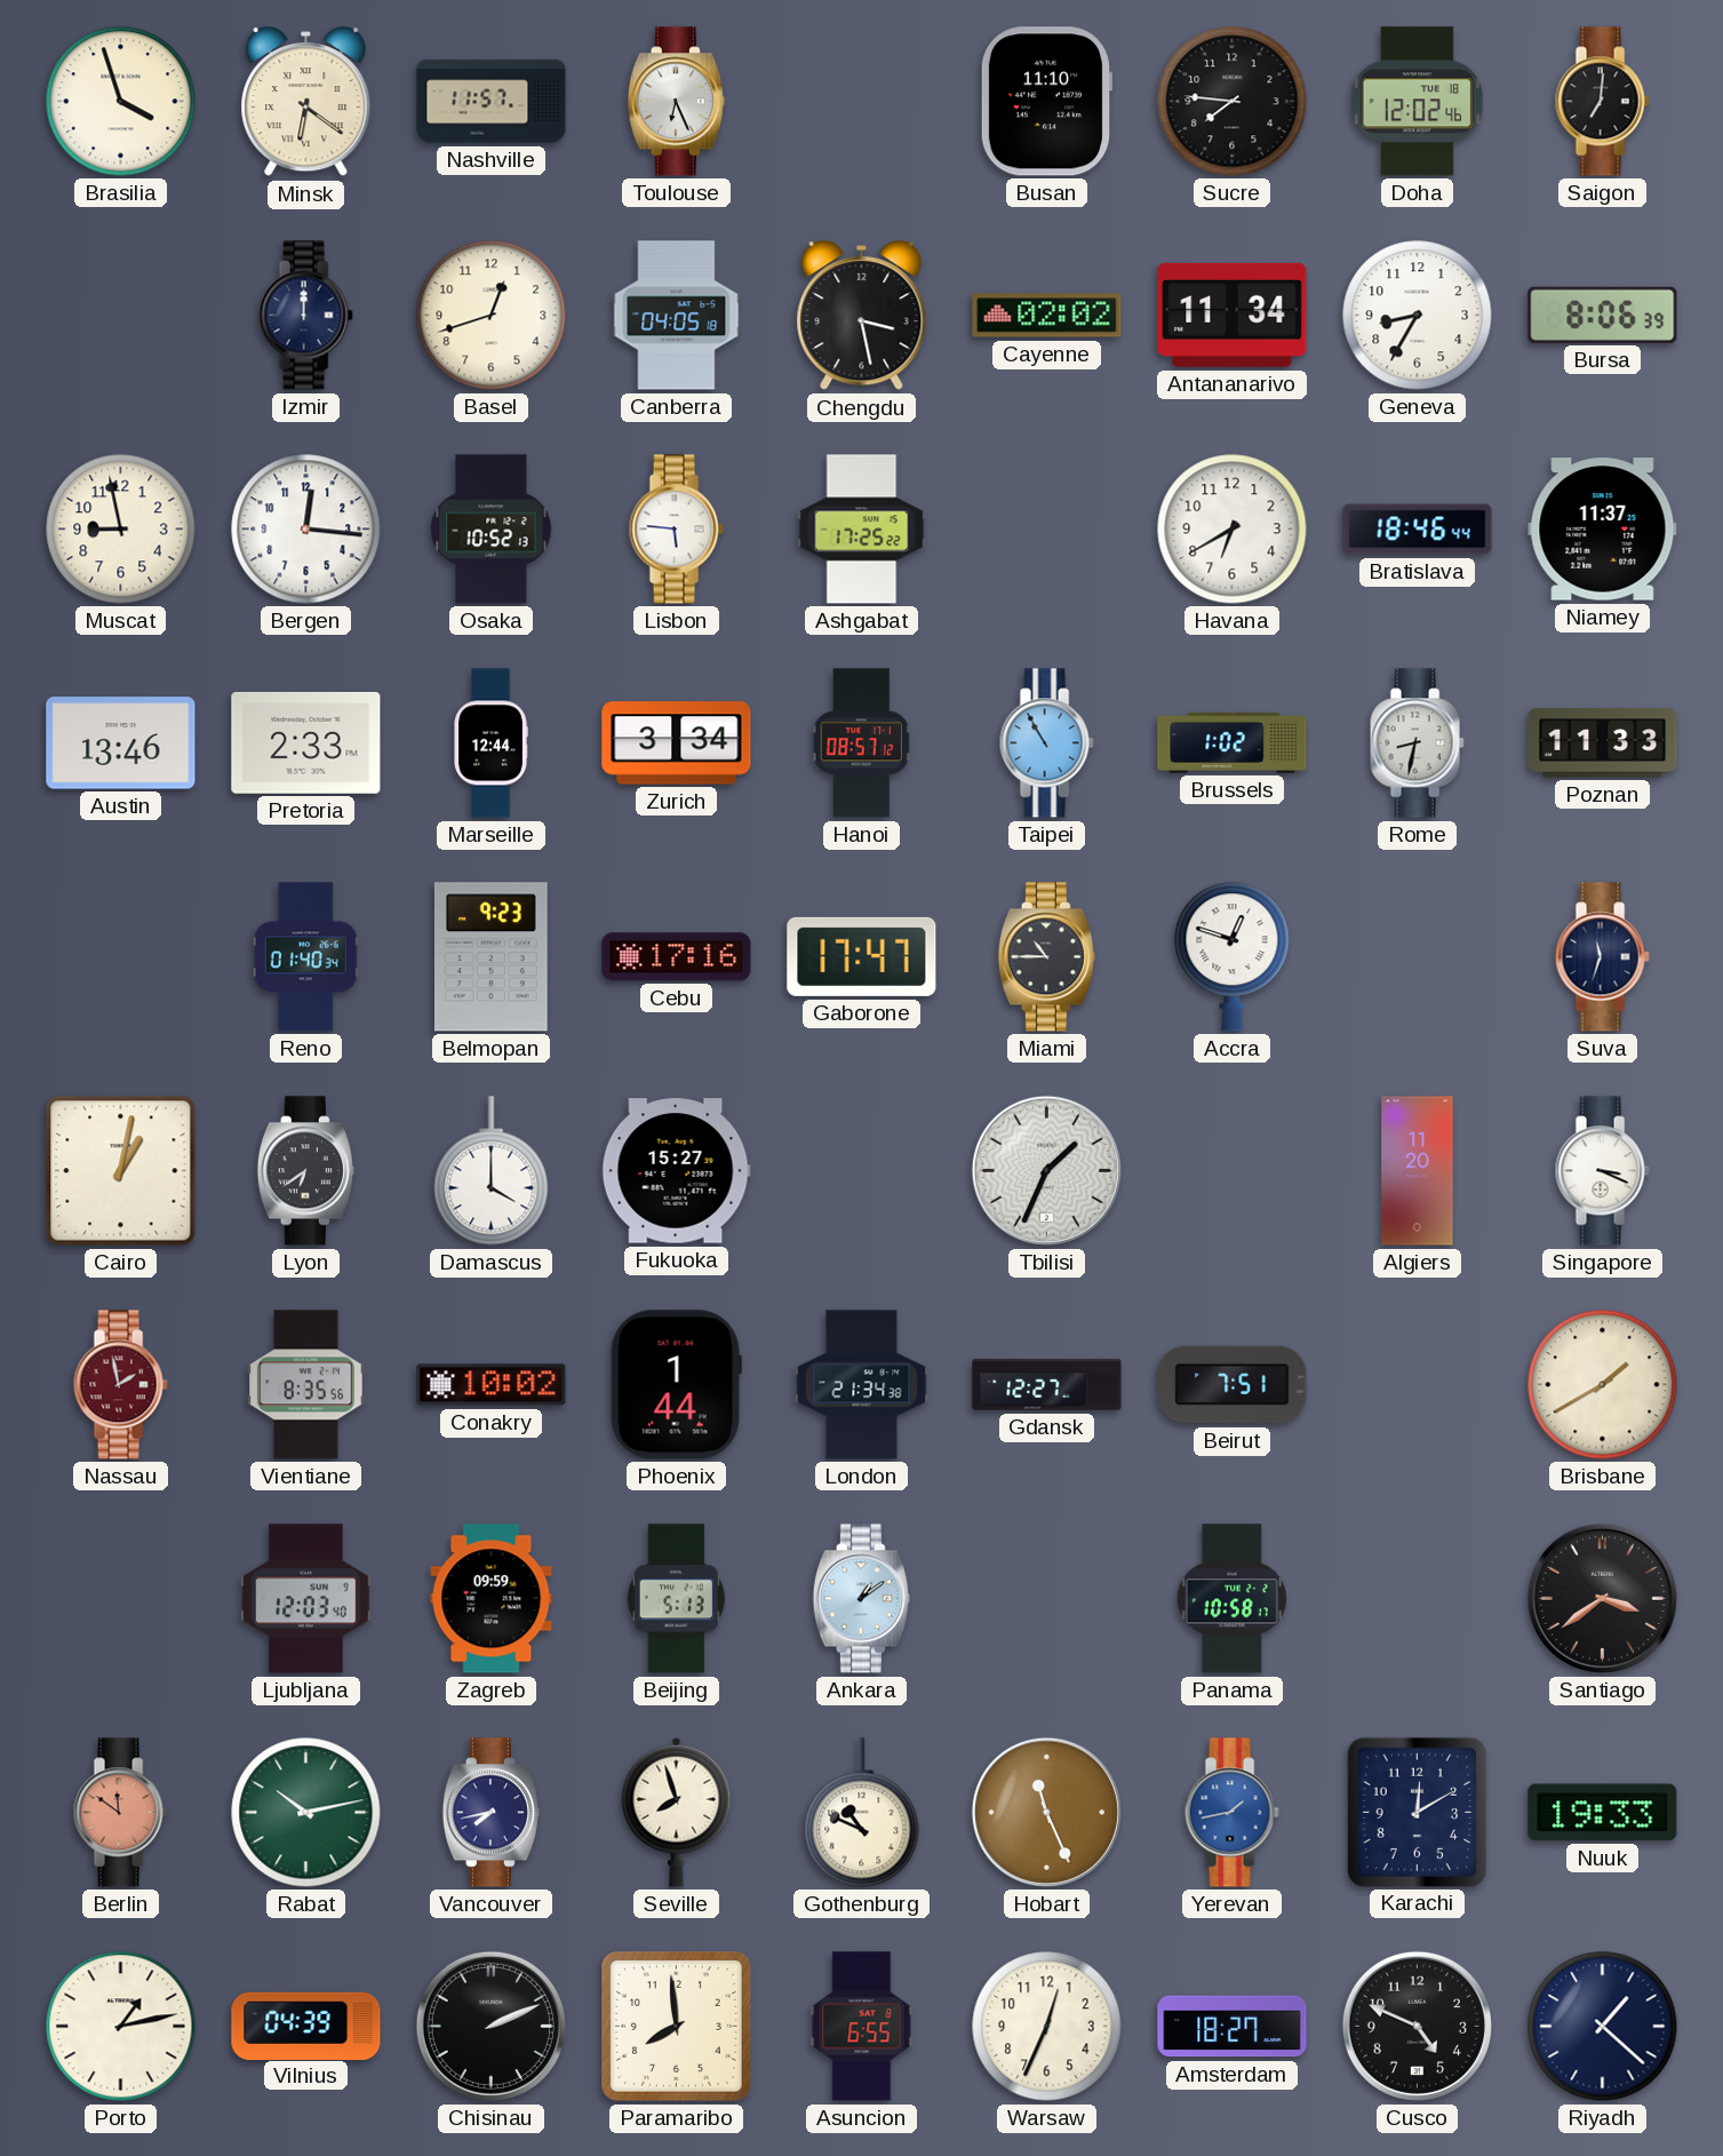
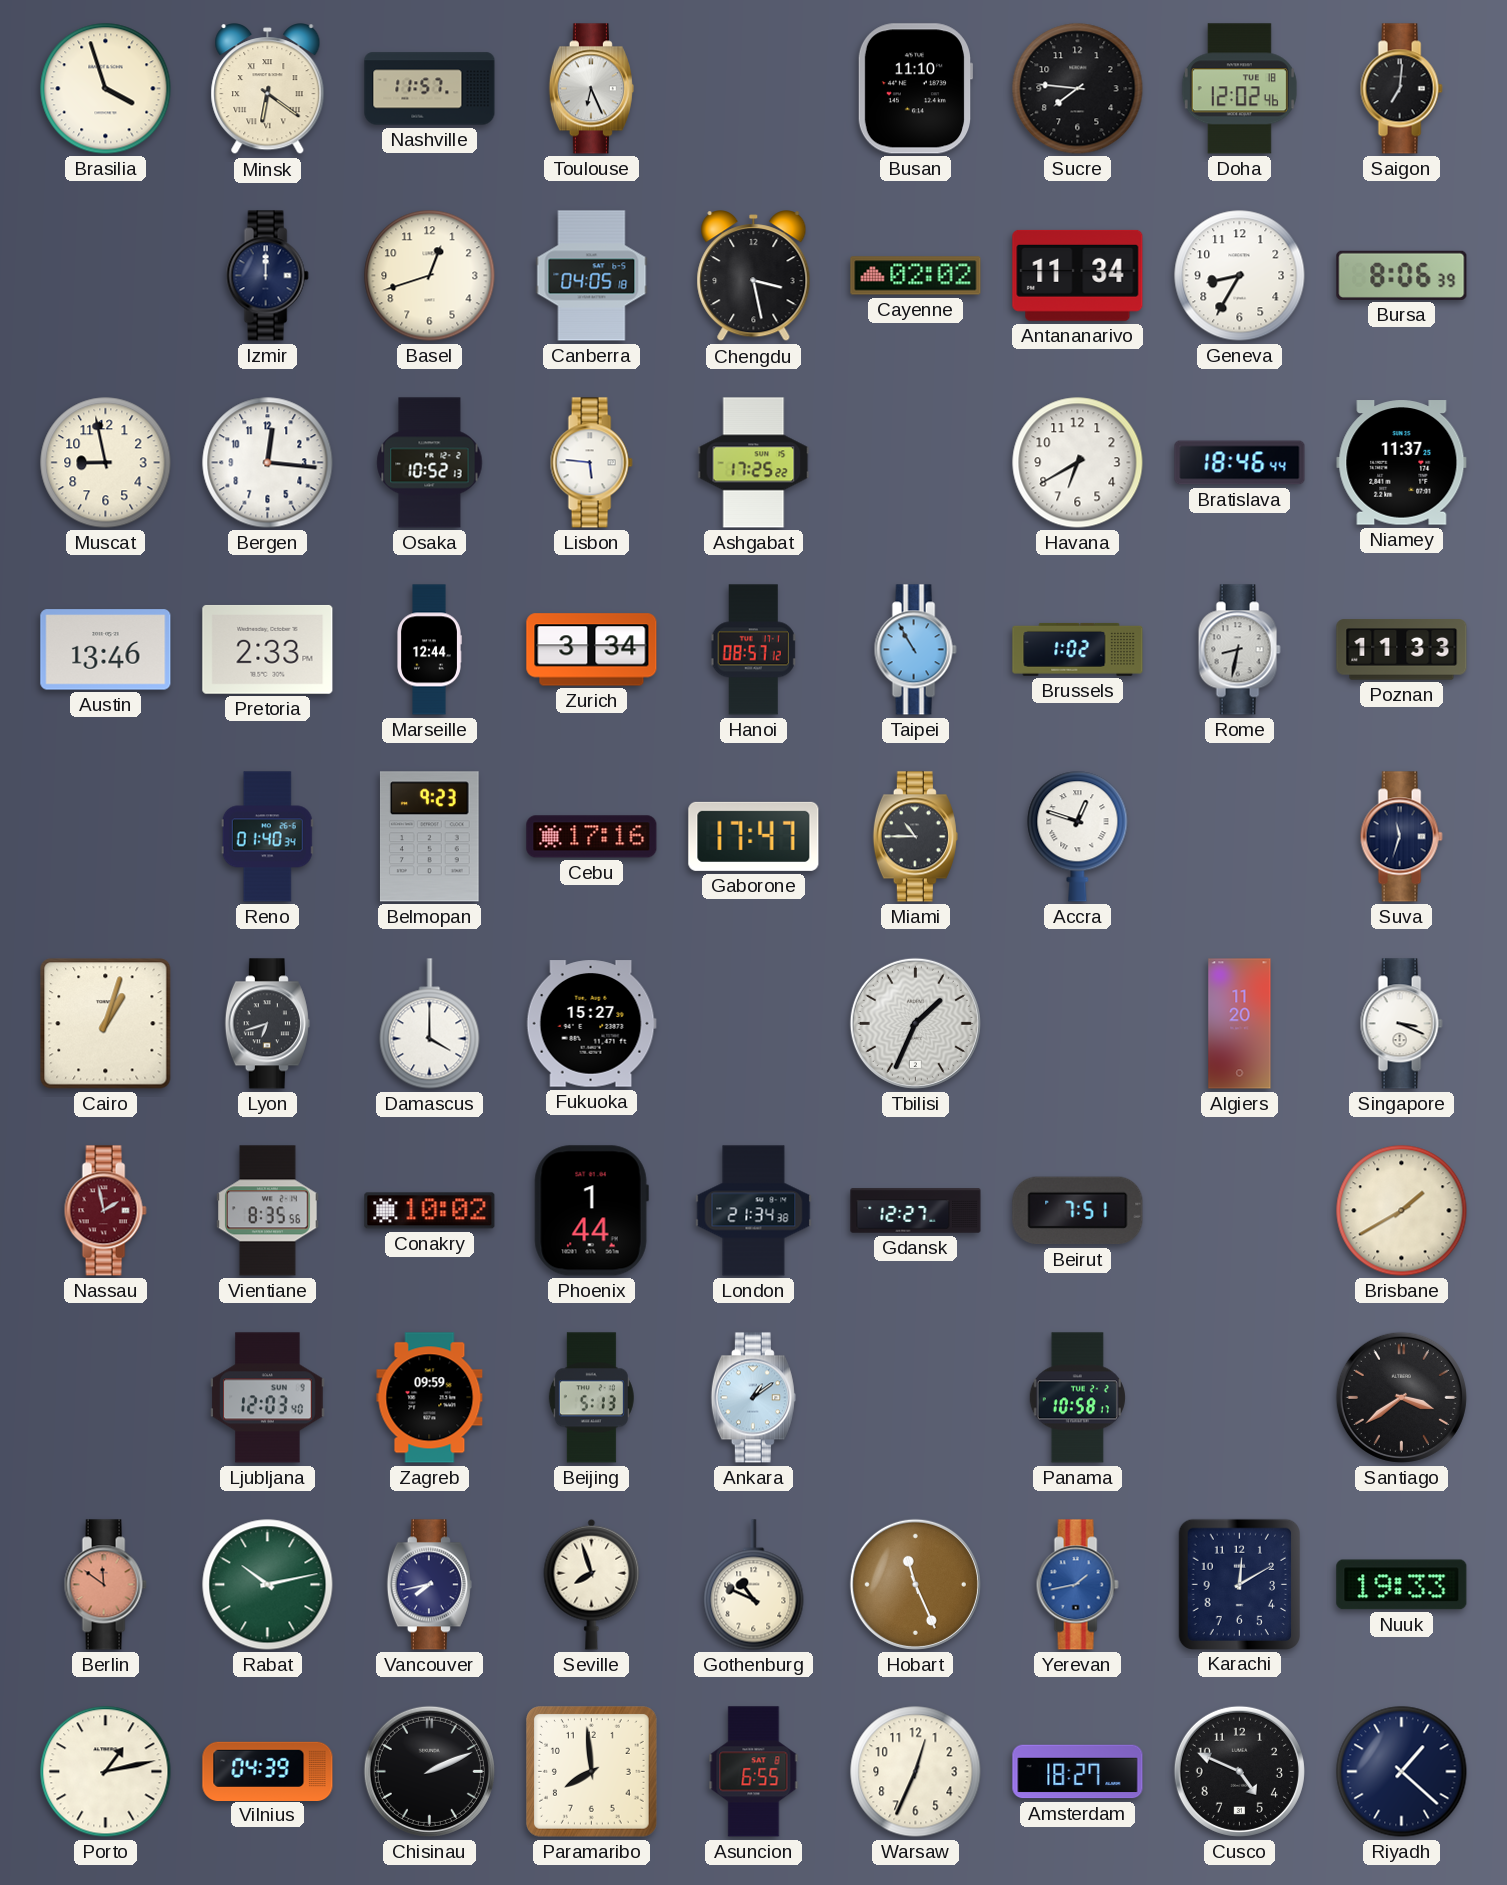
Cairo: 1:02 -> 1:03
Lyon: 6:39 -> 6:42
